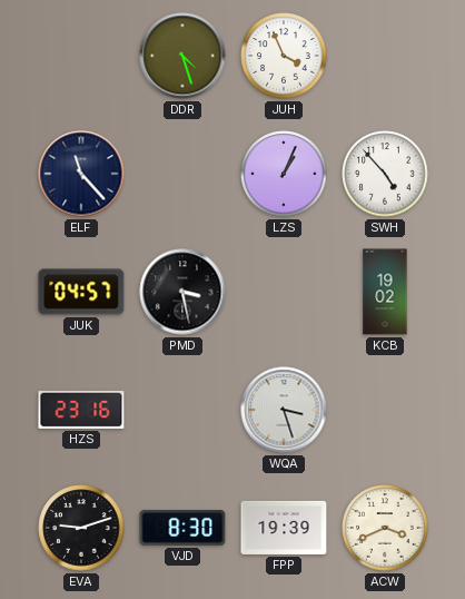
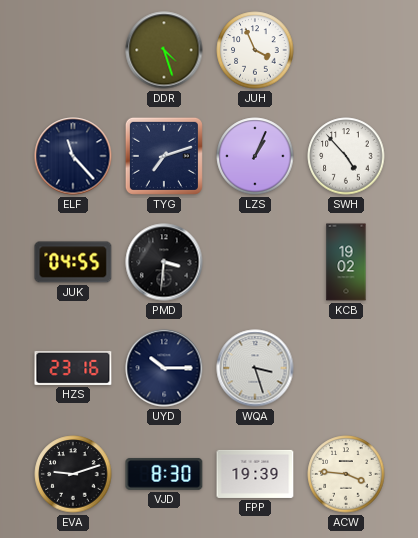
TYG: none -> 7:12
JUK: 04:57 -> 04:55
PMD: 3:28 -> 3:31
UYD: none -> 10:15
ACW: 3:41 -> 3:46
